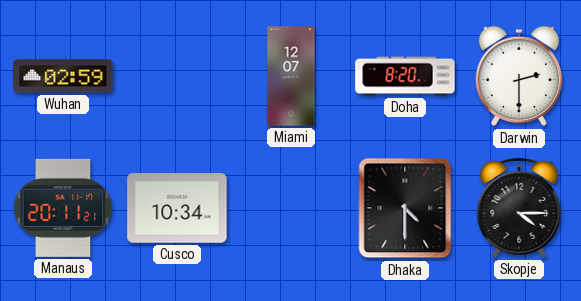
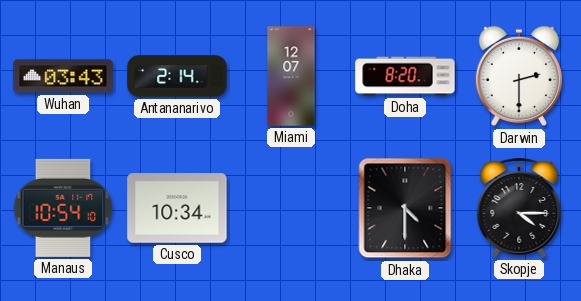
Wuhan: 02:59 -> 03:43
Antananarivo: none -> 2:14
Manaus: 20:11 -> 10:54
